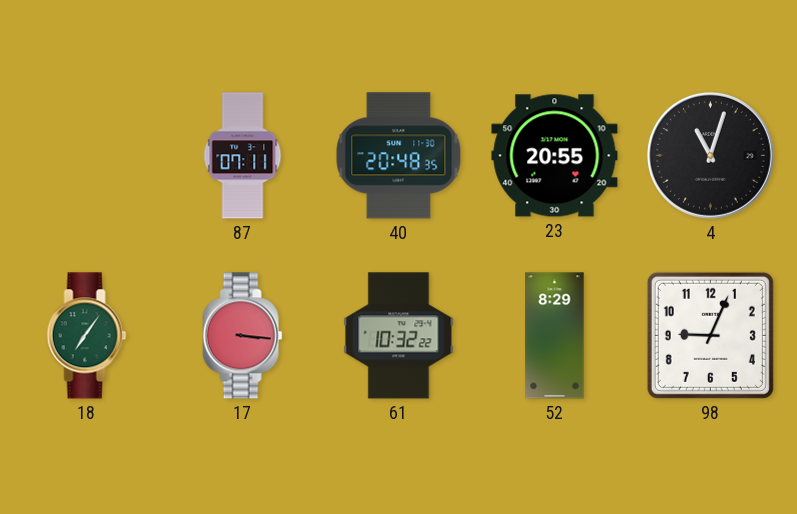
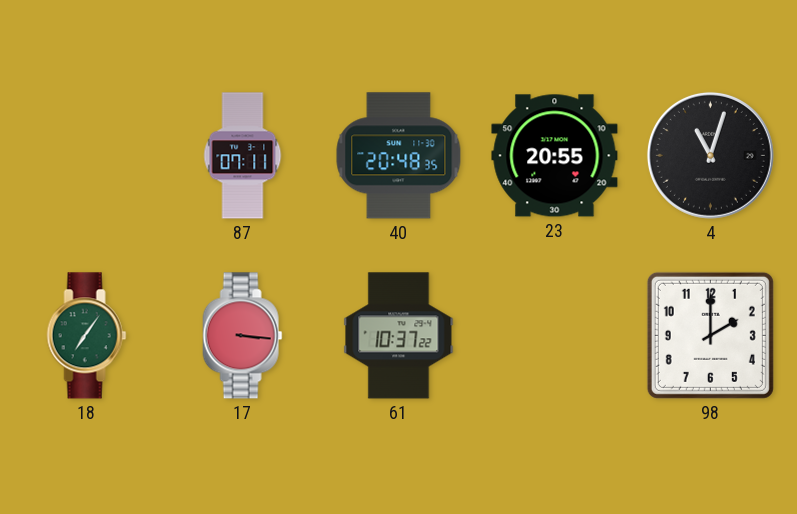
61: 10:32 -> 10:37
52: 8:29 -> none
98: 9:04 -> 2:00
